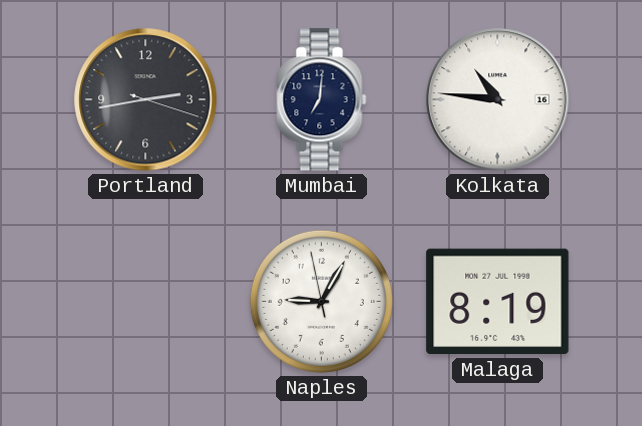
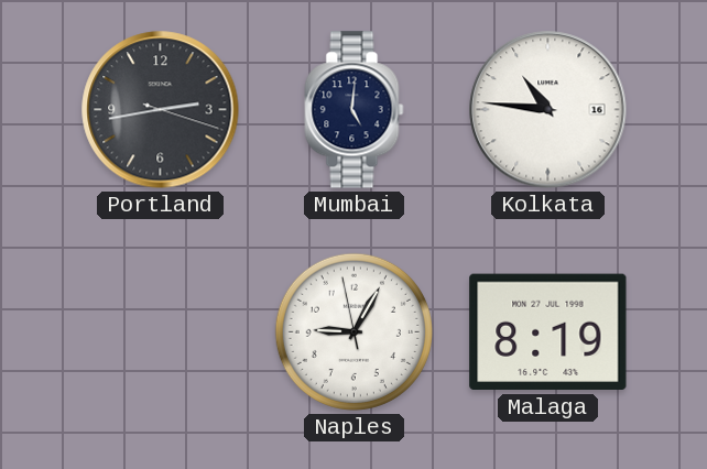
Mumbai: 7:01 -> 5:01
